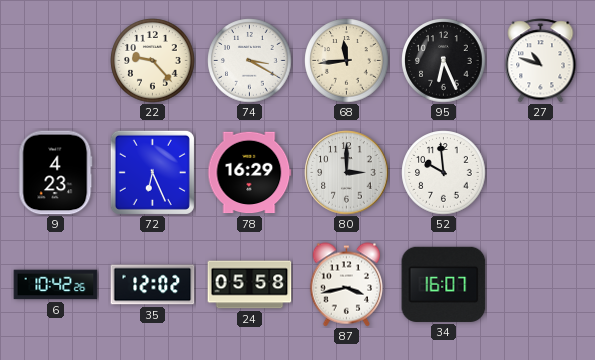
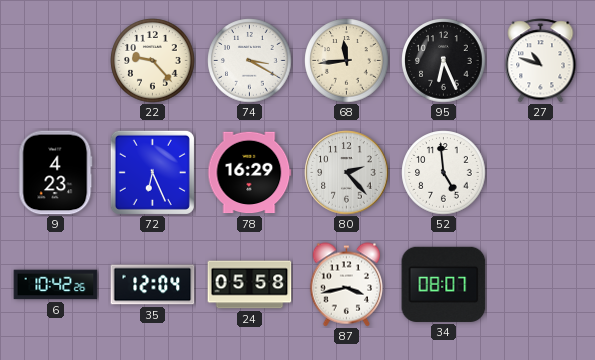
80: 3:00 -> 2:23
52: 9:59 -> 4:59
35: 12:02 -> 12:04
34: 16:07 -> 08:07
